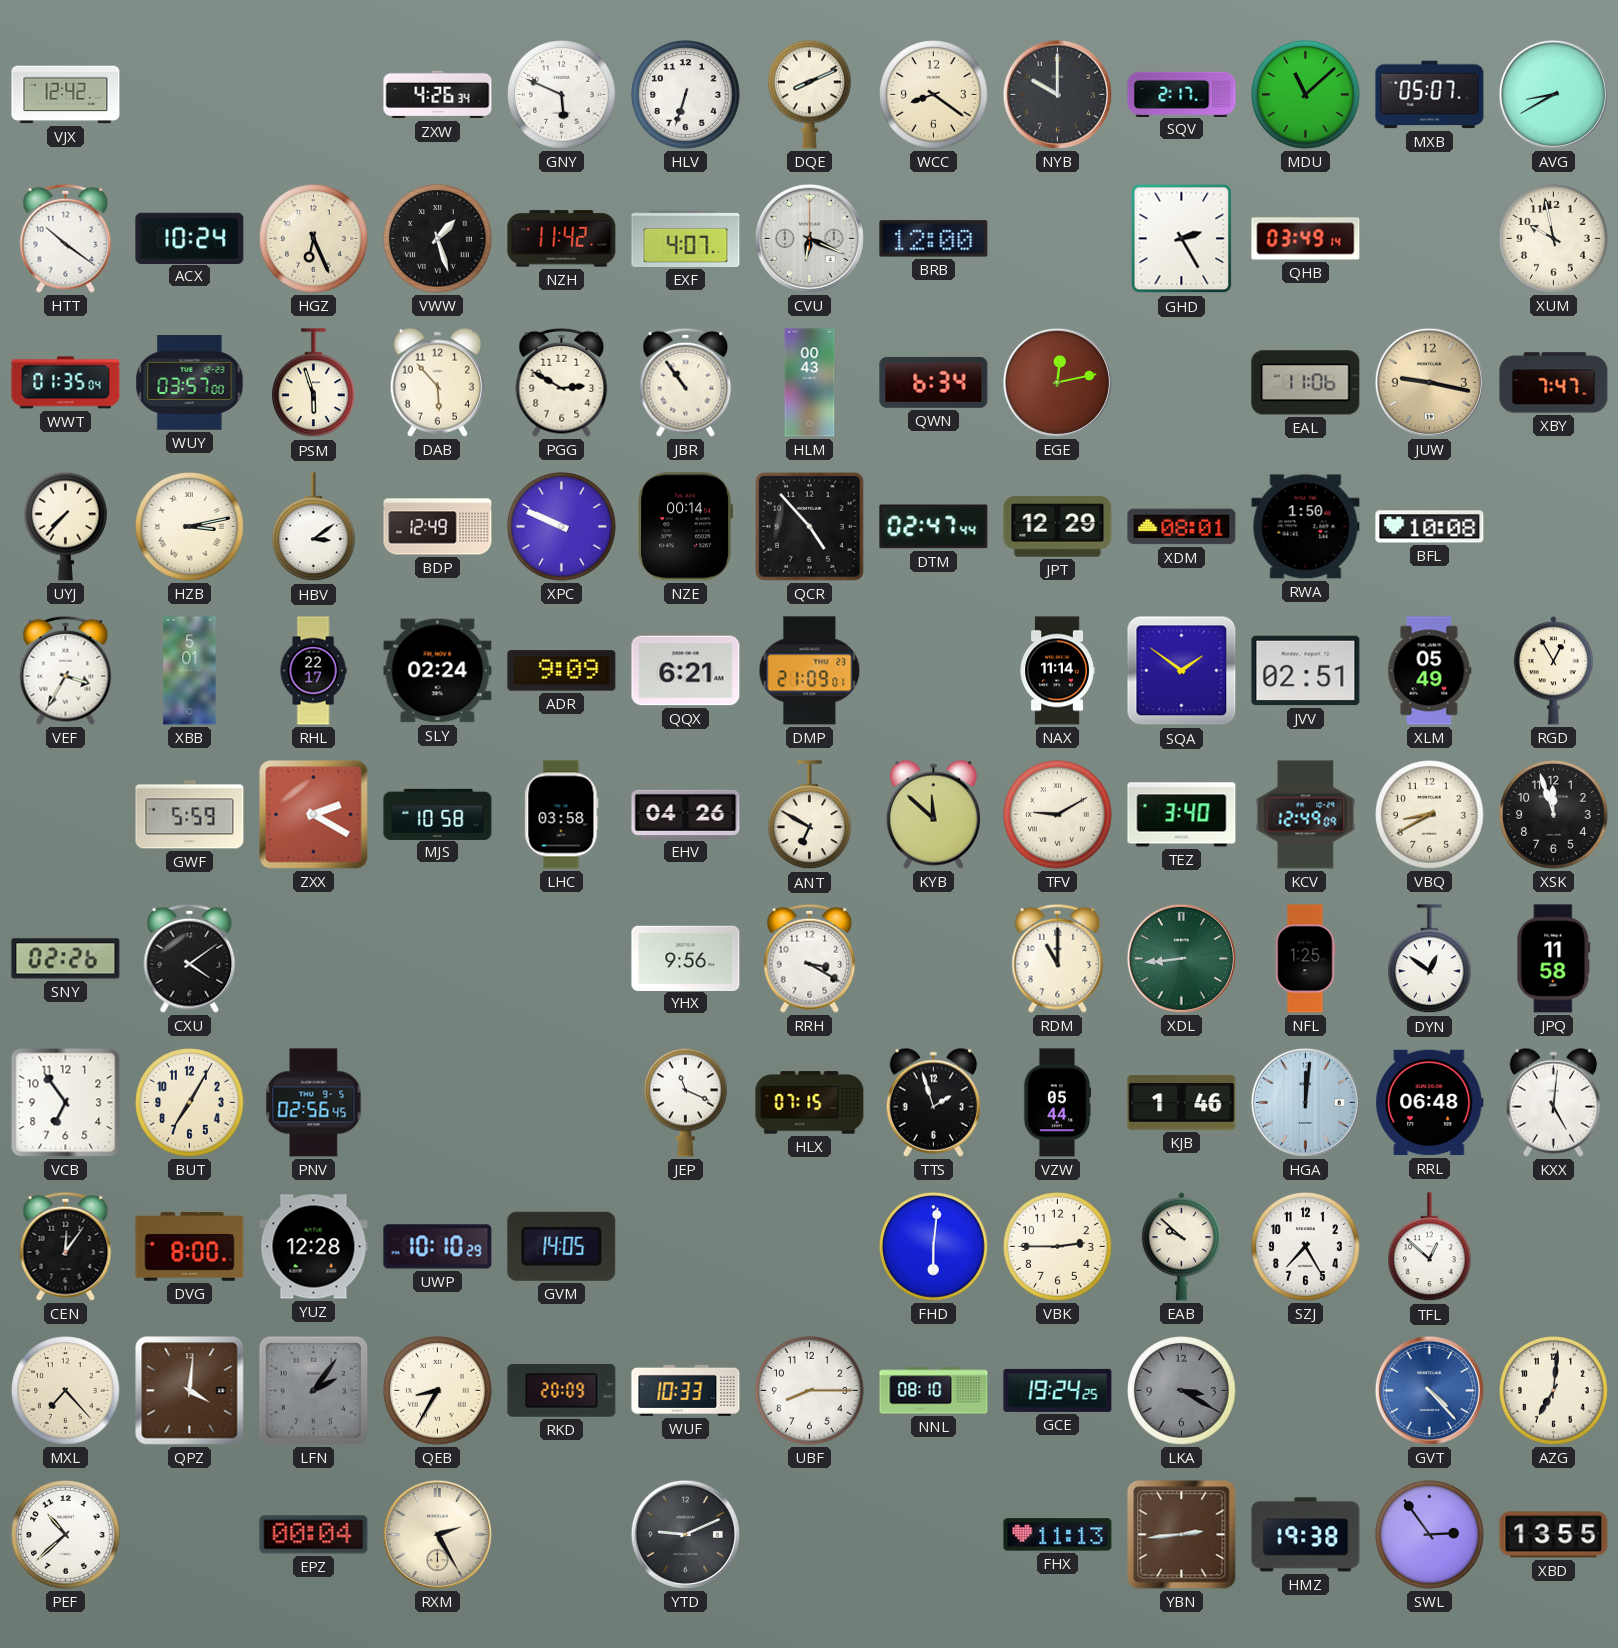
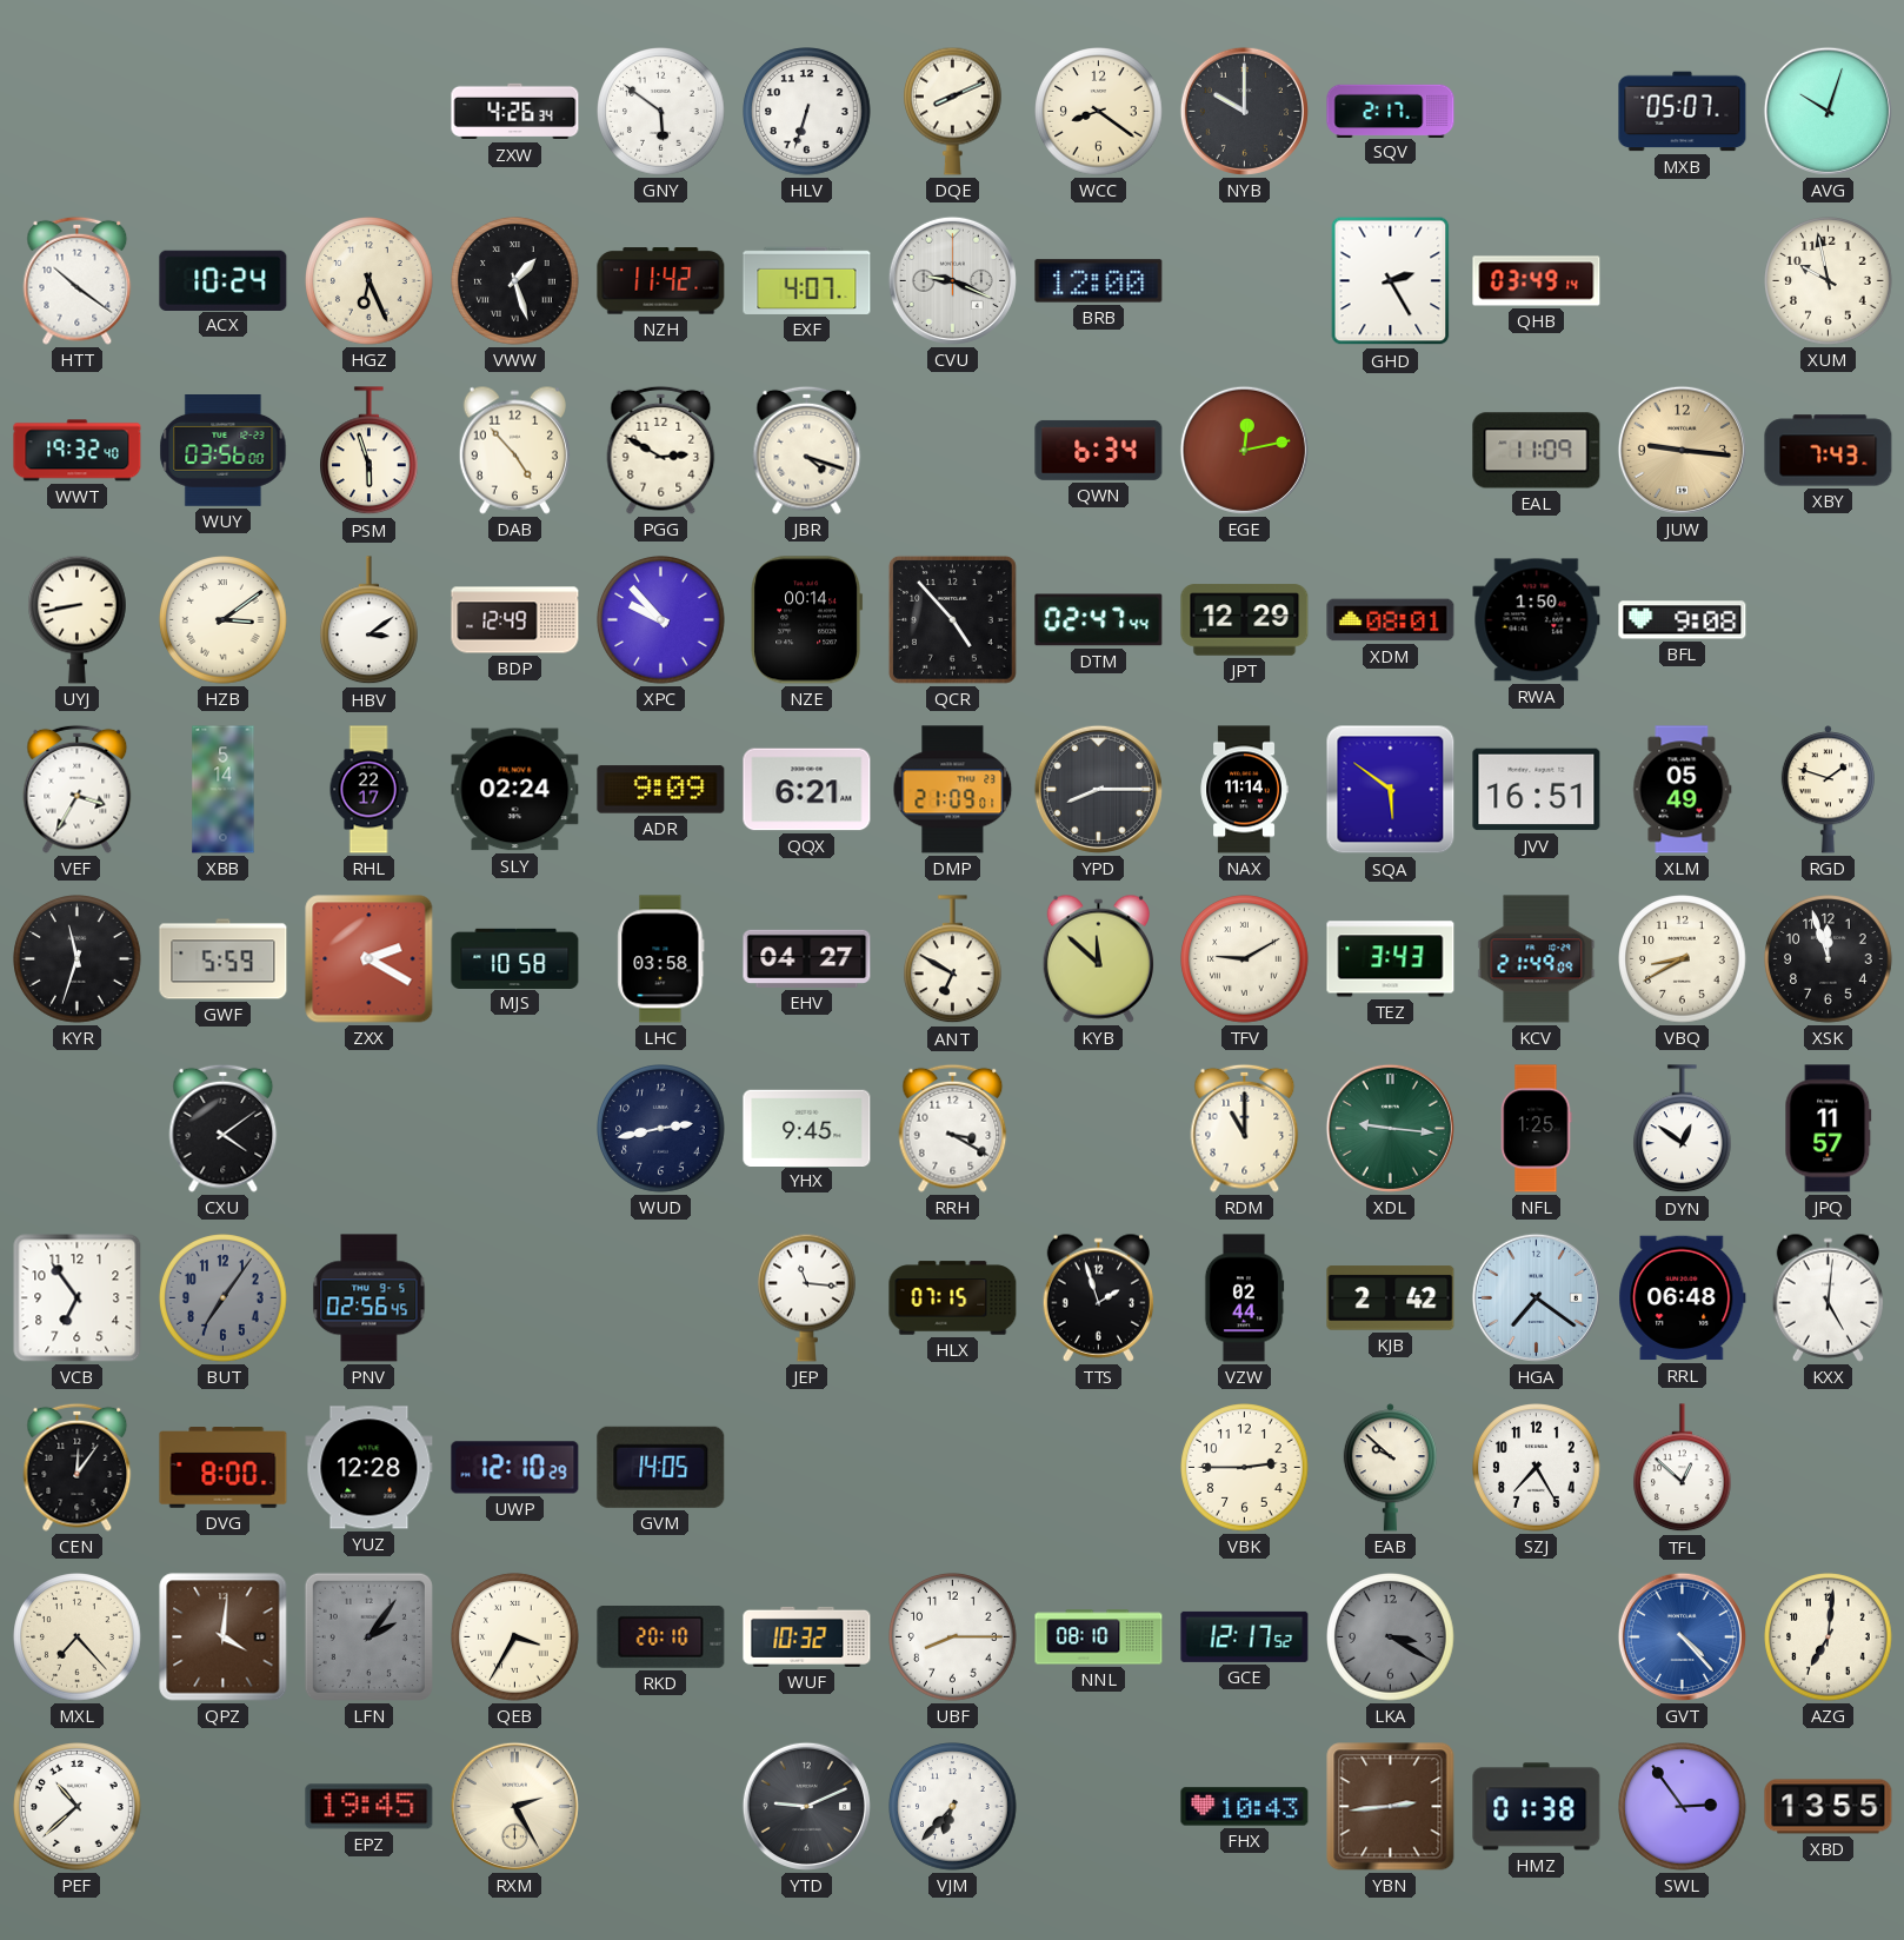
VJX: 12:42 -> none
GNY: 5:49 -> 5:51
MDU: 11:08 -> none
AVG: 8:40 -> 10:03
CVU: 6:19 -> 9:19
WWT: 01:35 -> 19:32
WUY: 03:57 -> 03:56
DAB: 5:53 -> 4:53
JBR: 10:54 -> 4:18
HLM: 00:43 -> none
EAL: 11:06 -> 11:09
JUW: 9:17 -> 9:16
XBY: 7:47 -> 7:43
UYJ: 7:37 -> 8:43
HZB: 3:13 -> 3:09
XPC: 9:49 -> 9:53
BFL: 10:08 -> 9:08
XBB: 5:01 -> 5:14
YPD: none -> 8:15
SQA: 1:51 -> 5:51
JVV: 02:51 -> 16:51
RGD: 12:55 -> 1:48
KYR: none -> 11:33
EHV: 04:26 -> 04:27
TEZ: 3:40 -> 3:43
KCV: 12:49 -> 21:49
SNY: 02:26 -> none
WUD: none -> 2:43
YHX: 9:56 -> 9:45
XDL: 8:44 -> 9:16
JPQ: 11:58 -> 11:57
BUT: 7:05 -> 7:06
BUT dial: cream -> grey
JEP: 11:19 -> 11:16
VZW: 05:44 -> 02:44
KJB: 1:46 -> 2:42
HGA: 12:01 -> 7:21
UWP: 10:10 -> 12:10
FHD: 6:01 -> none
QEB: 8:35 -> 3:35
RKD: 20:09 -> 20:10
WUF: 10:33 -> 10:32
GCE: 19:24 -> 12:17
EPZ: 00:04 -> 19:45
VJM: none -> 6:37
FHX: 11:13 -> 10:43
HMZ: 19:38 -> 01:38
